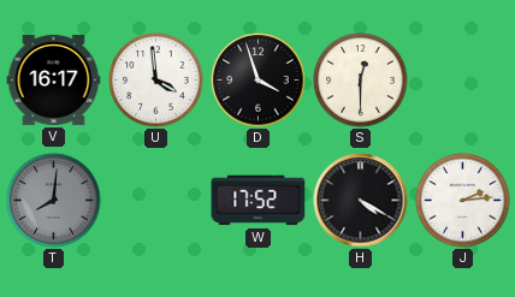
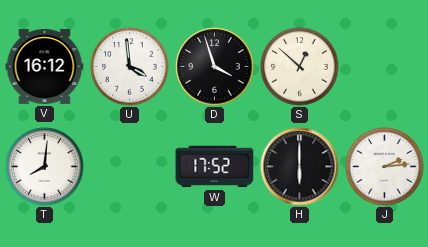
V: 16:17 -> 16:12
S: 12:30 -> 12:52
T dial: grey -> white
H: 4:20 -> 6:00
